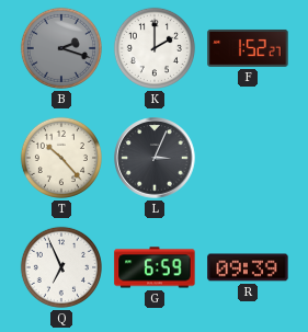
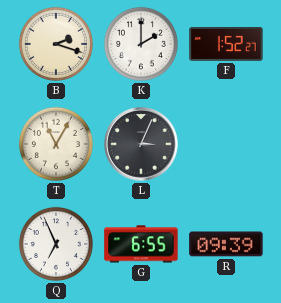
B dial: grey -> cream
T: 10:23 -> 11:05
G: 6:59 -> 6:55
